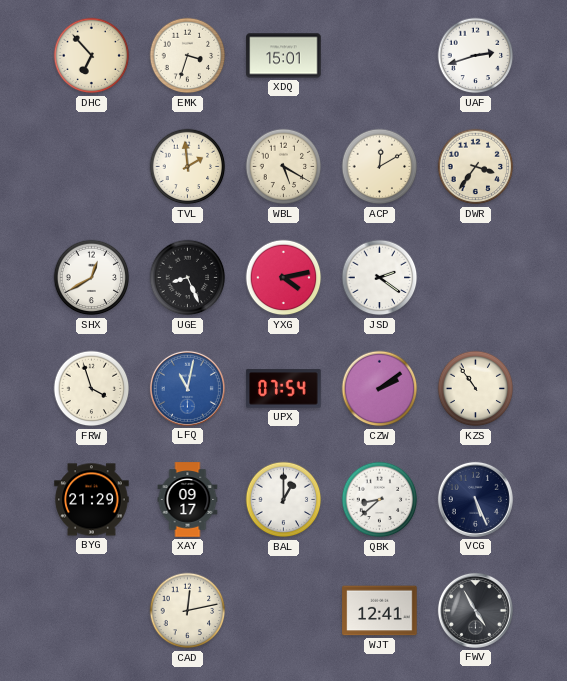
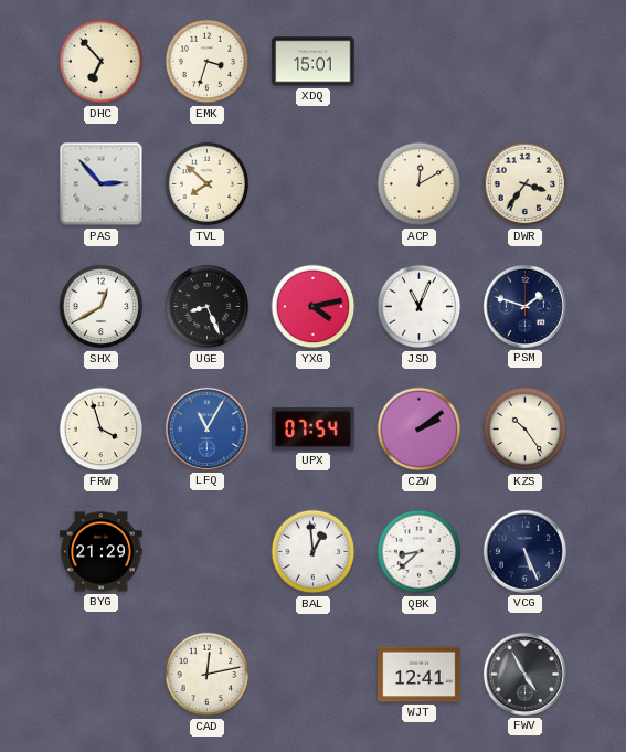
UAF: 2:42 -> none
PAS: none -> 2:53
TVL: 1:59 -> 7:52
WBL: 5:20 -> none
JSD: 2:21 -> 11:04
PSM: none -> 1:48
LFQ: 11:02 -> 11:05
KZS: 10:54 -> 10:24
XAY: 09:17 -> none
BAL: 1:00 -> 12:59
